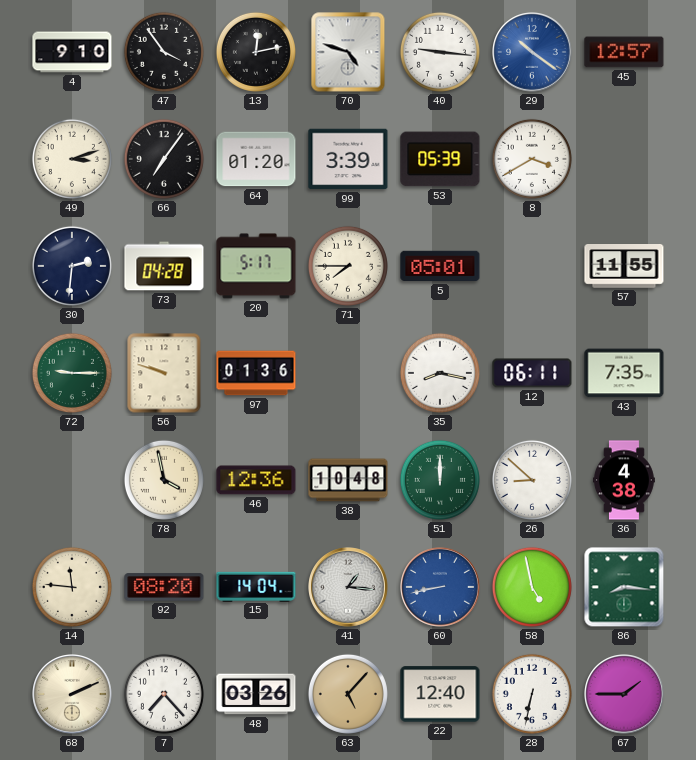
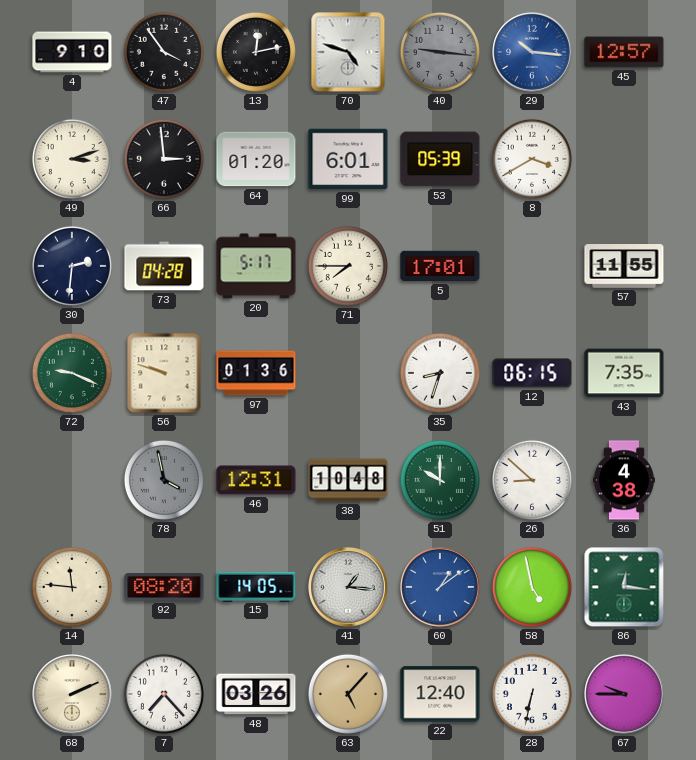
40 dial: white -> grey
29: 10:21 -> 10:16
66: 7:06 -> 2:59
99: 3:39 -> 6:01
5: 05:01 -> 17:01
72: 9:15 -> 9:19
35: 8:17 -> 8:33
12: 06:11 -> 06:15
78 dial: cream -> grey
46: 12:36 -> 12:31
51: 12:00 -> 10:00
15: 14:04 -> 14:05
60: 8:43 -> 1:09
86: 8:16 -> 12:16
67: 1:45 -> 9:45
